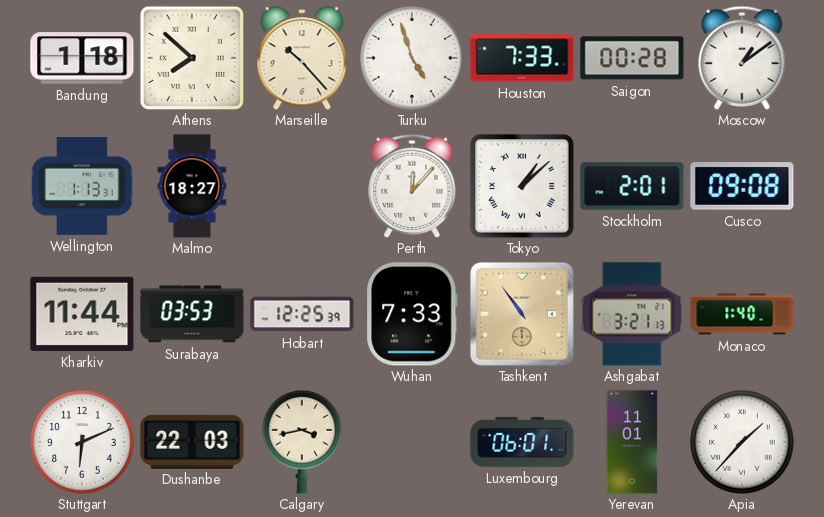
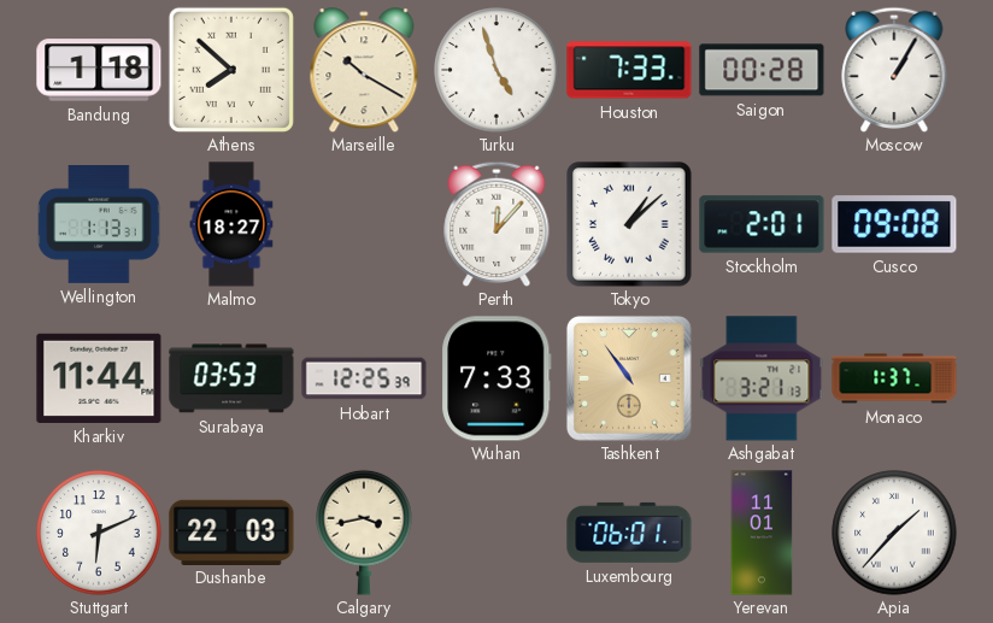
Marseille: 10:23 -> 10:20
Moscow: 1:09 -> 1:05
Monaco: 1:40 -> 1:37
